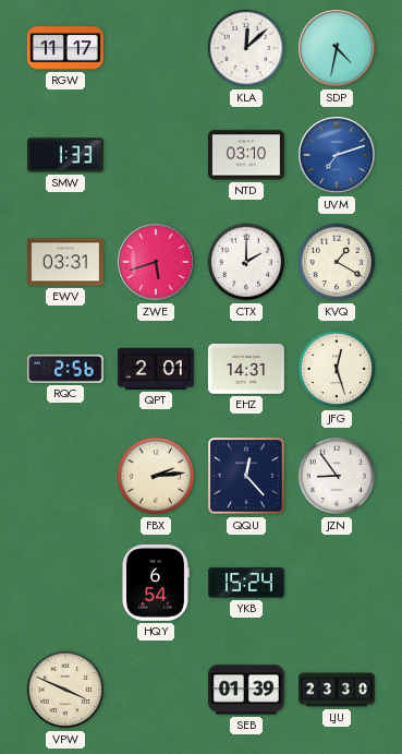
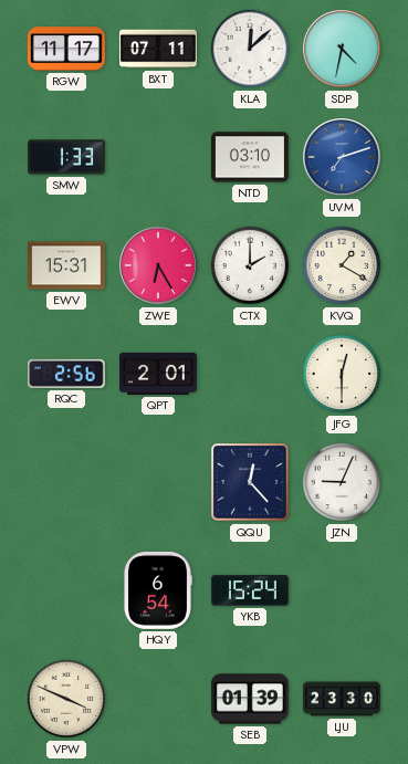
BXT: none -> 07:11
EWV: 03:31 -> 15:31
ZWE: 5:42 -> 6:25
EHZ: 14:31 -> none
JFG: 12:27 -> 12:30
FBX: 2:14 -> none
JZN: 8:54 -> 9:04
